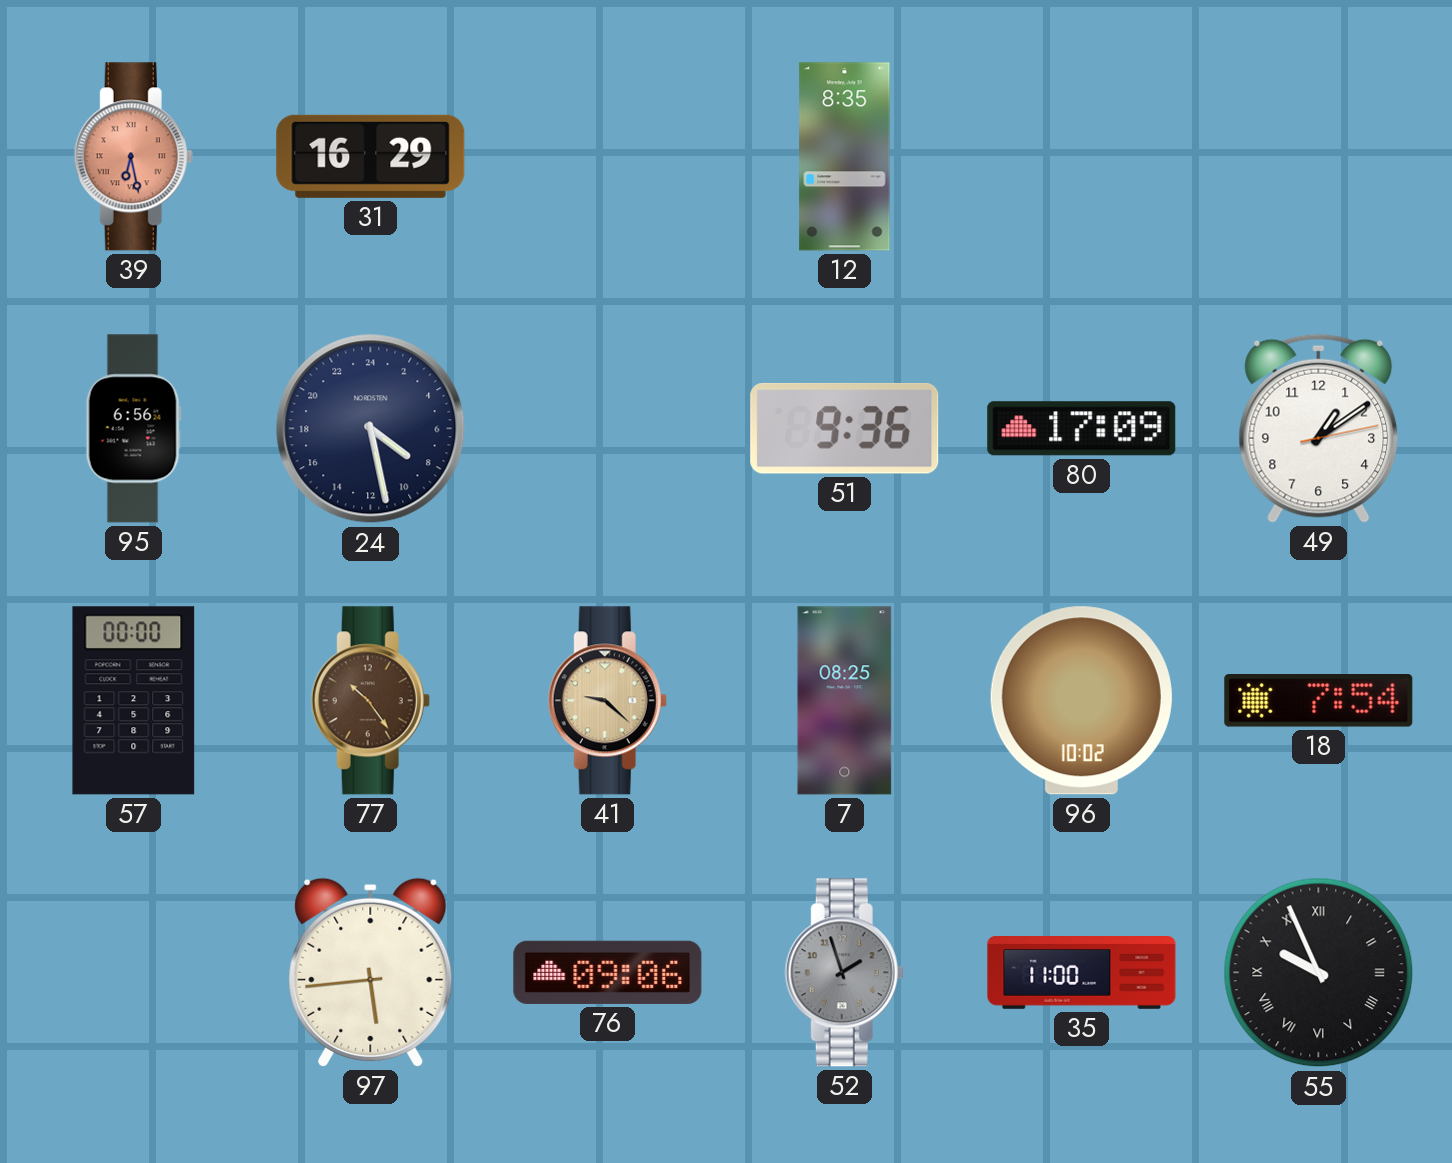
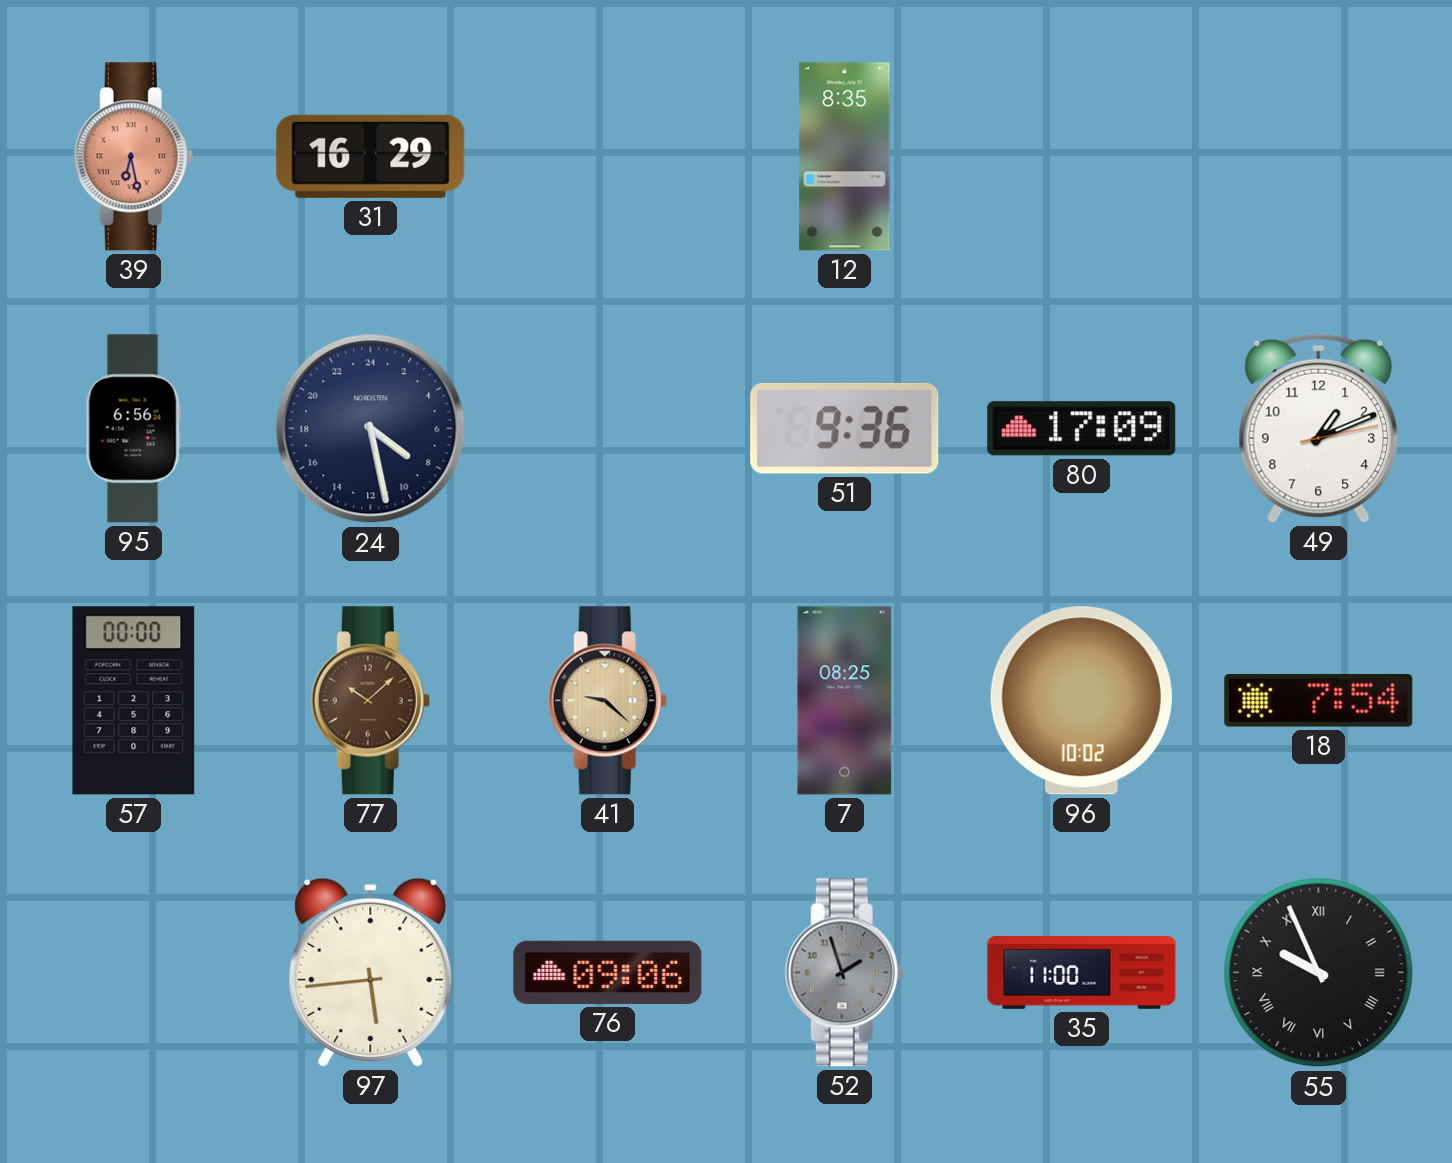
49: 1:09 -> 1:11
77: 10:24 -> 10:08
